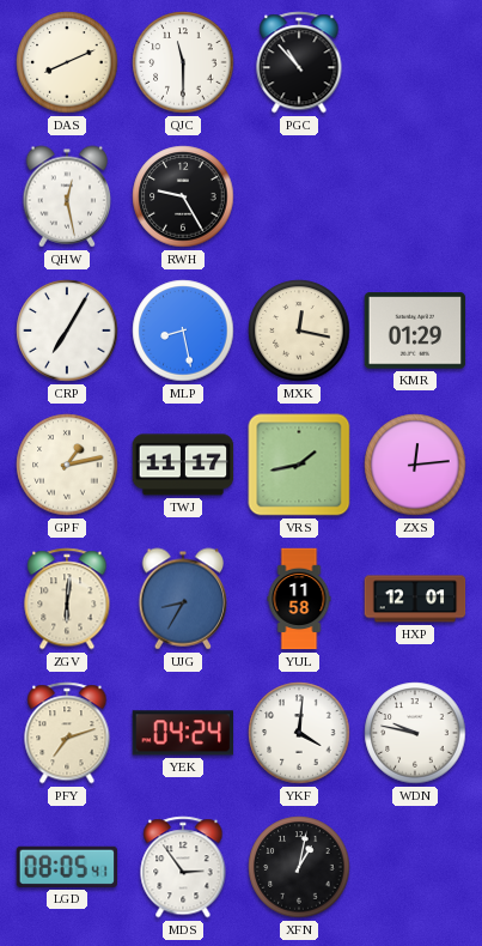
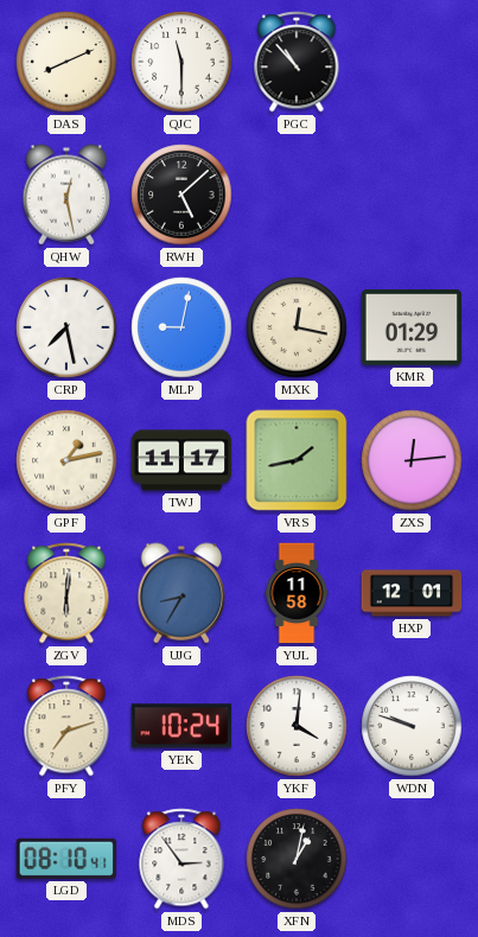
RWH: 9:25 -> 5:08
CRP: 7:05 -> 7:28
MLP: 8:28 -> 9:02
YEK: 04:24 -> 10:24
WDN: 9:47 -> 9:48
LGD: 08:05 -> 08:10
